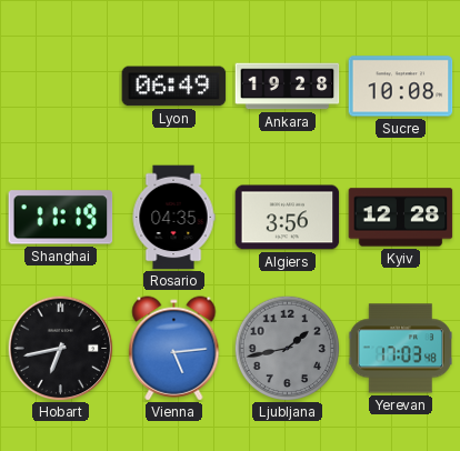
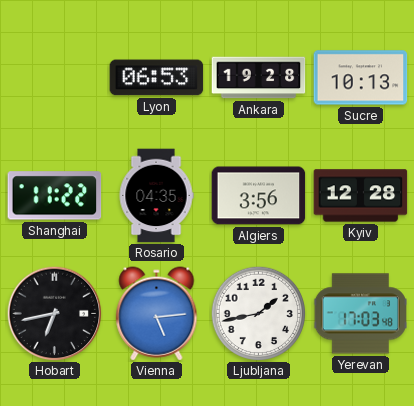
Lyon: 06:49 -> 06:53
Sucre: 10:08 -> 10:13
Shanghai: 11:19 -> 11:22
Ljubljana dial: grey -> white
